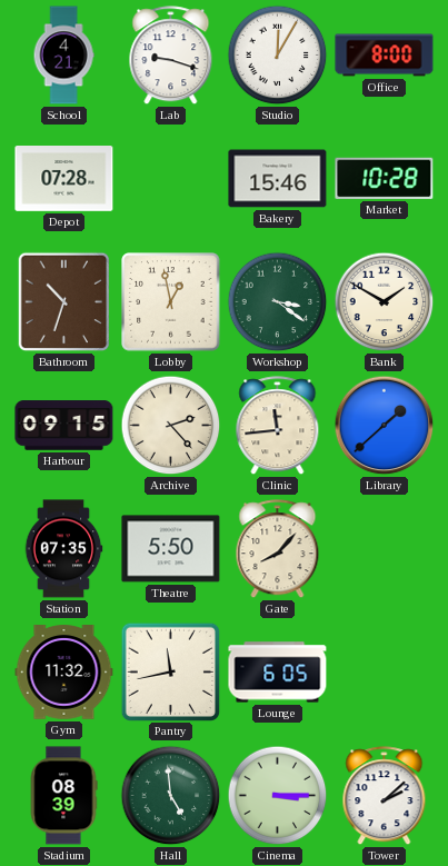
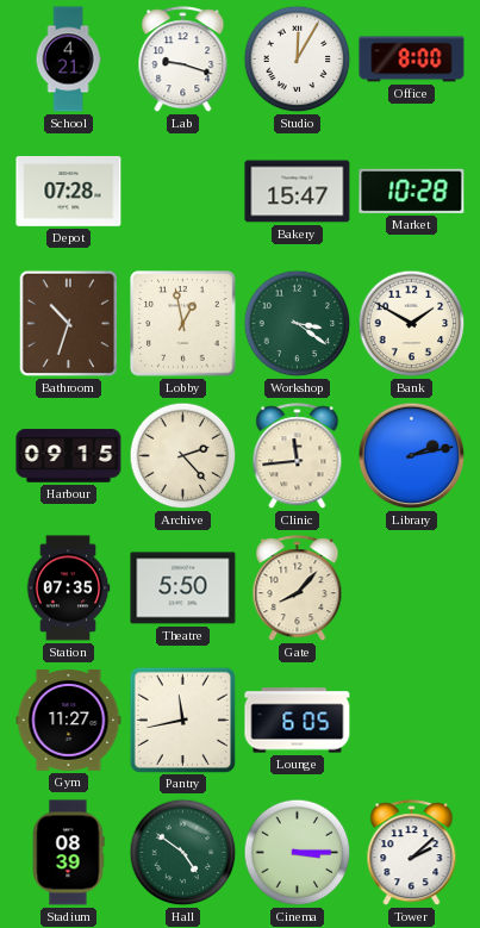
Bakery: 15:46 -> 15:47
Library: 1:38 -> 2:13
Gym: 11:32 -> 11:27
Hall: 4:59 -> 4:51
